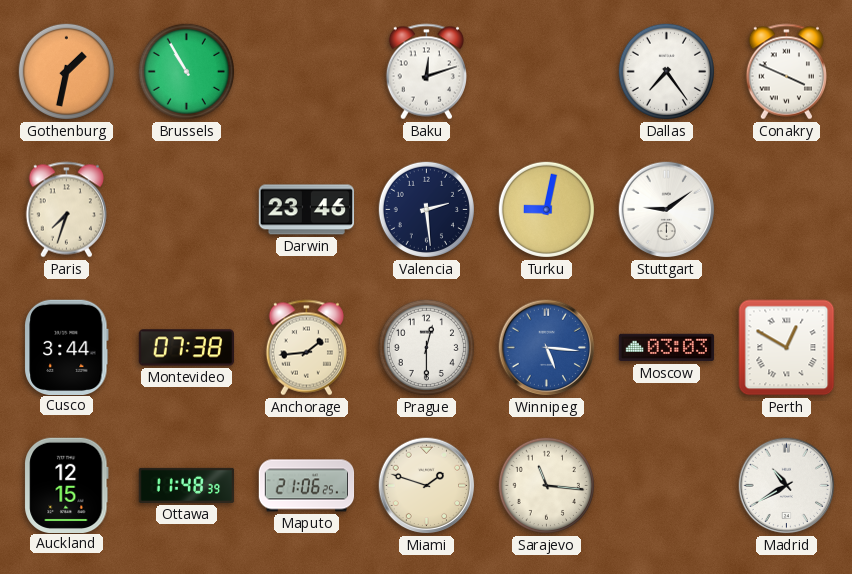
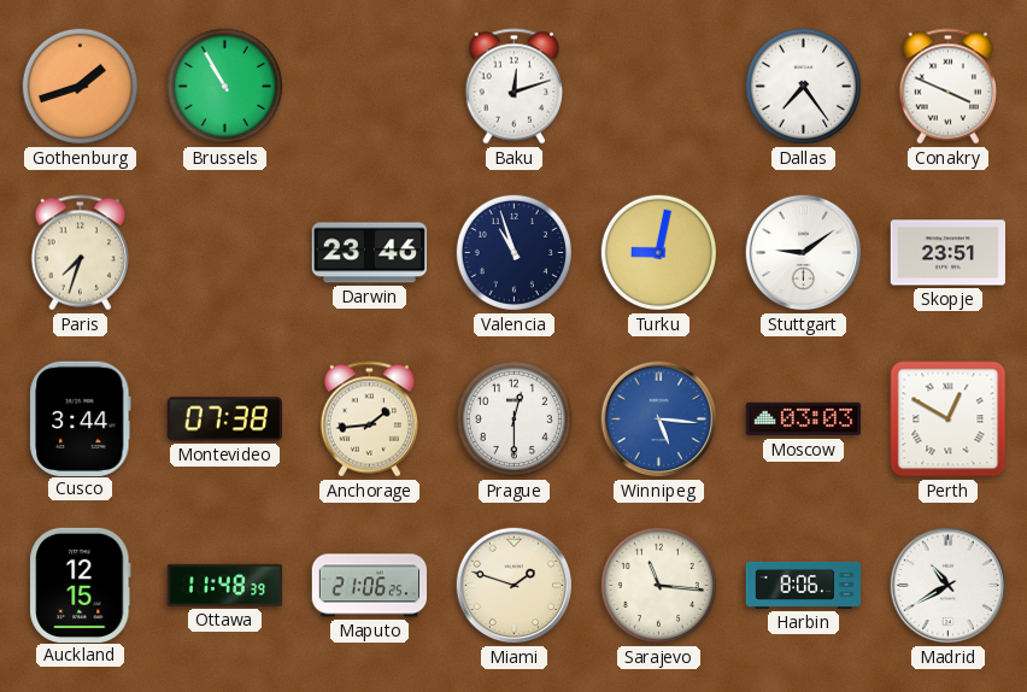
Gothenburg: 1:32 -> 1:42
Valencia: 2:29 -> 10:57
Skopje: none -> 23:51
Harbin: none -> 8:06
